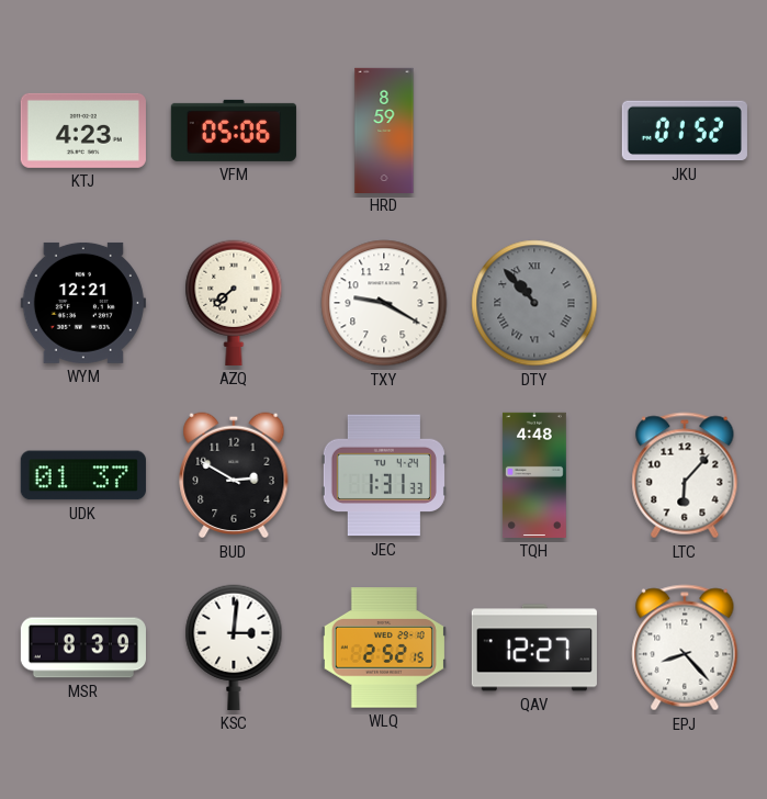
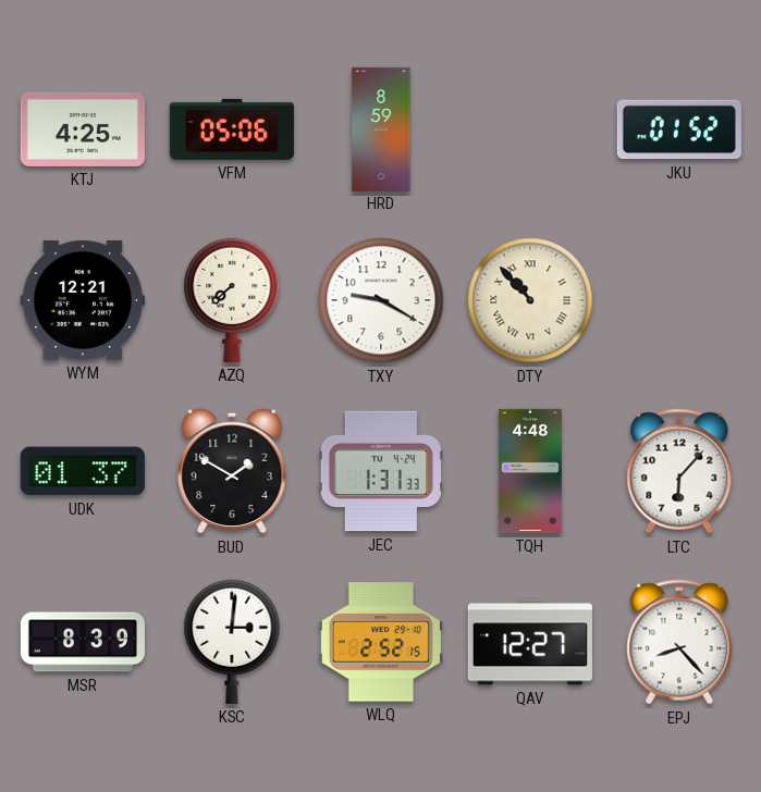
KTJ: 4:23 -> 4:25
DTY dial: grey -> cream
BUD: 2:50 -> 1:50
